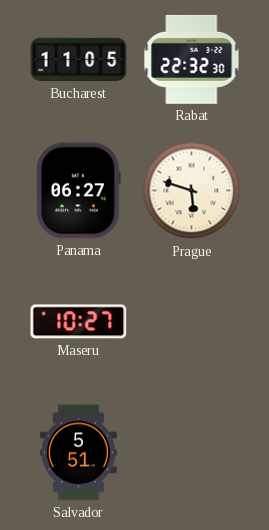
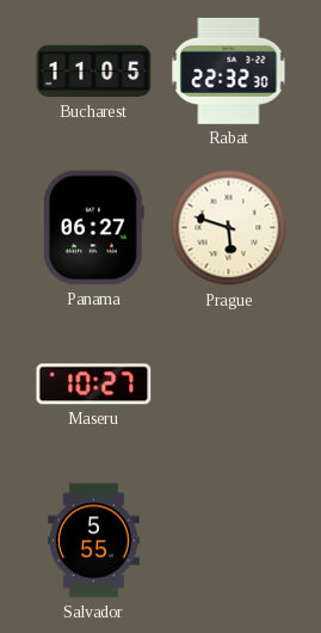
Salvador: 5:51 -> 5:55
